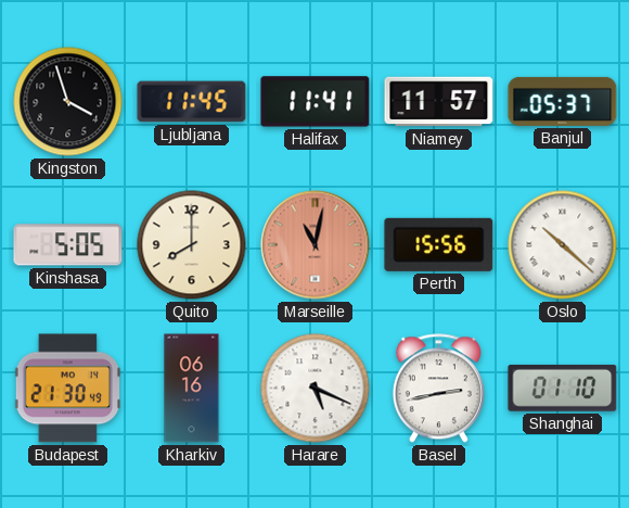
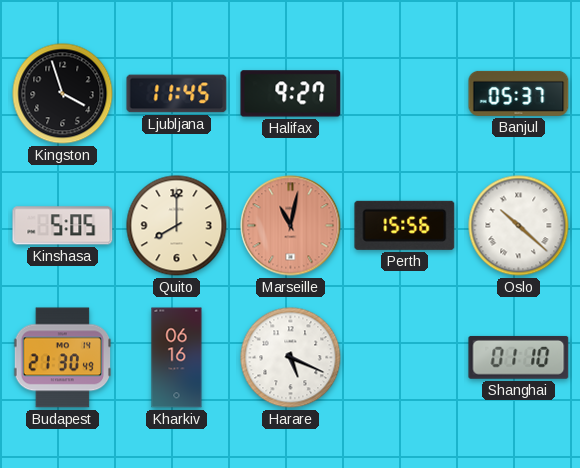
Halifax: 11:41 -> 9:27
Niamey: 11:57 -> none
Basel: 2:43 -> none
